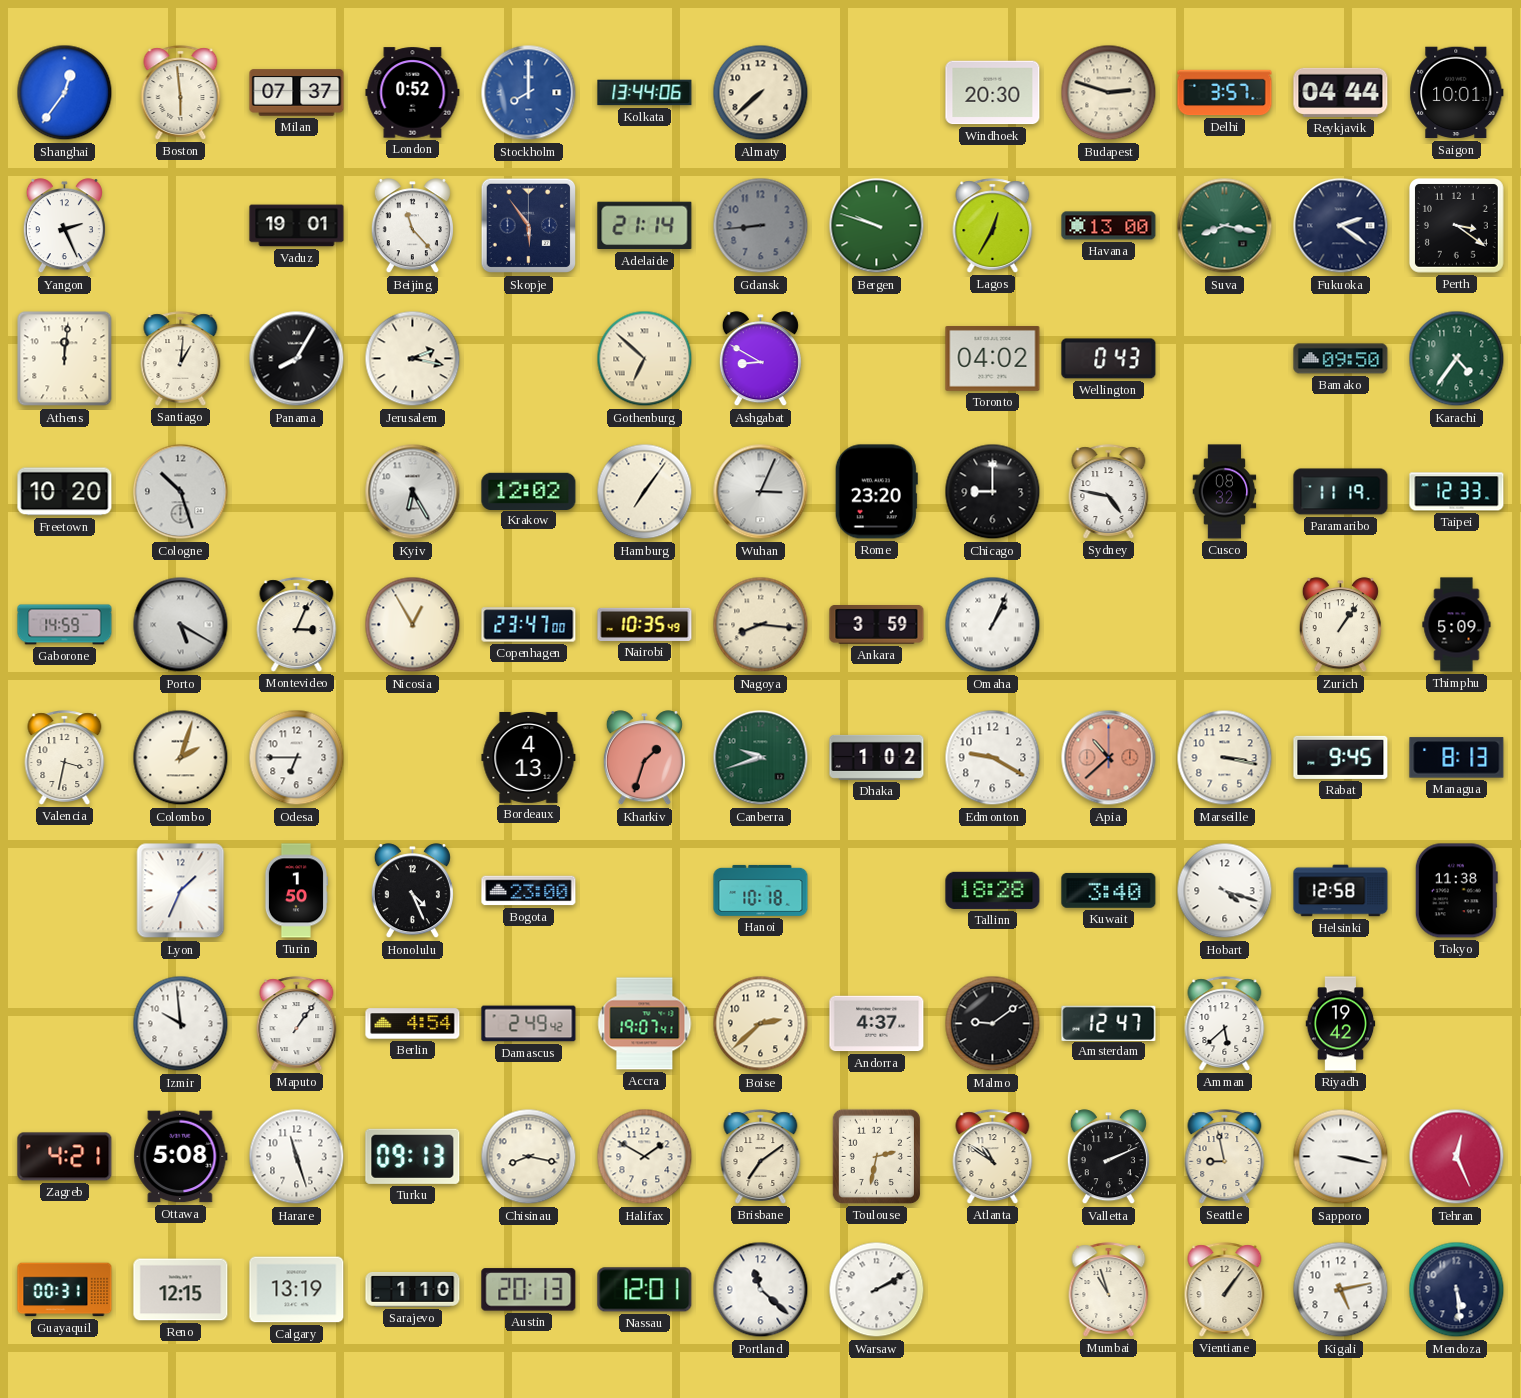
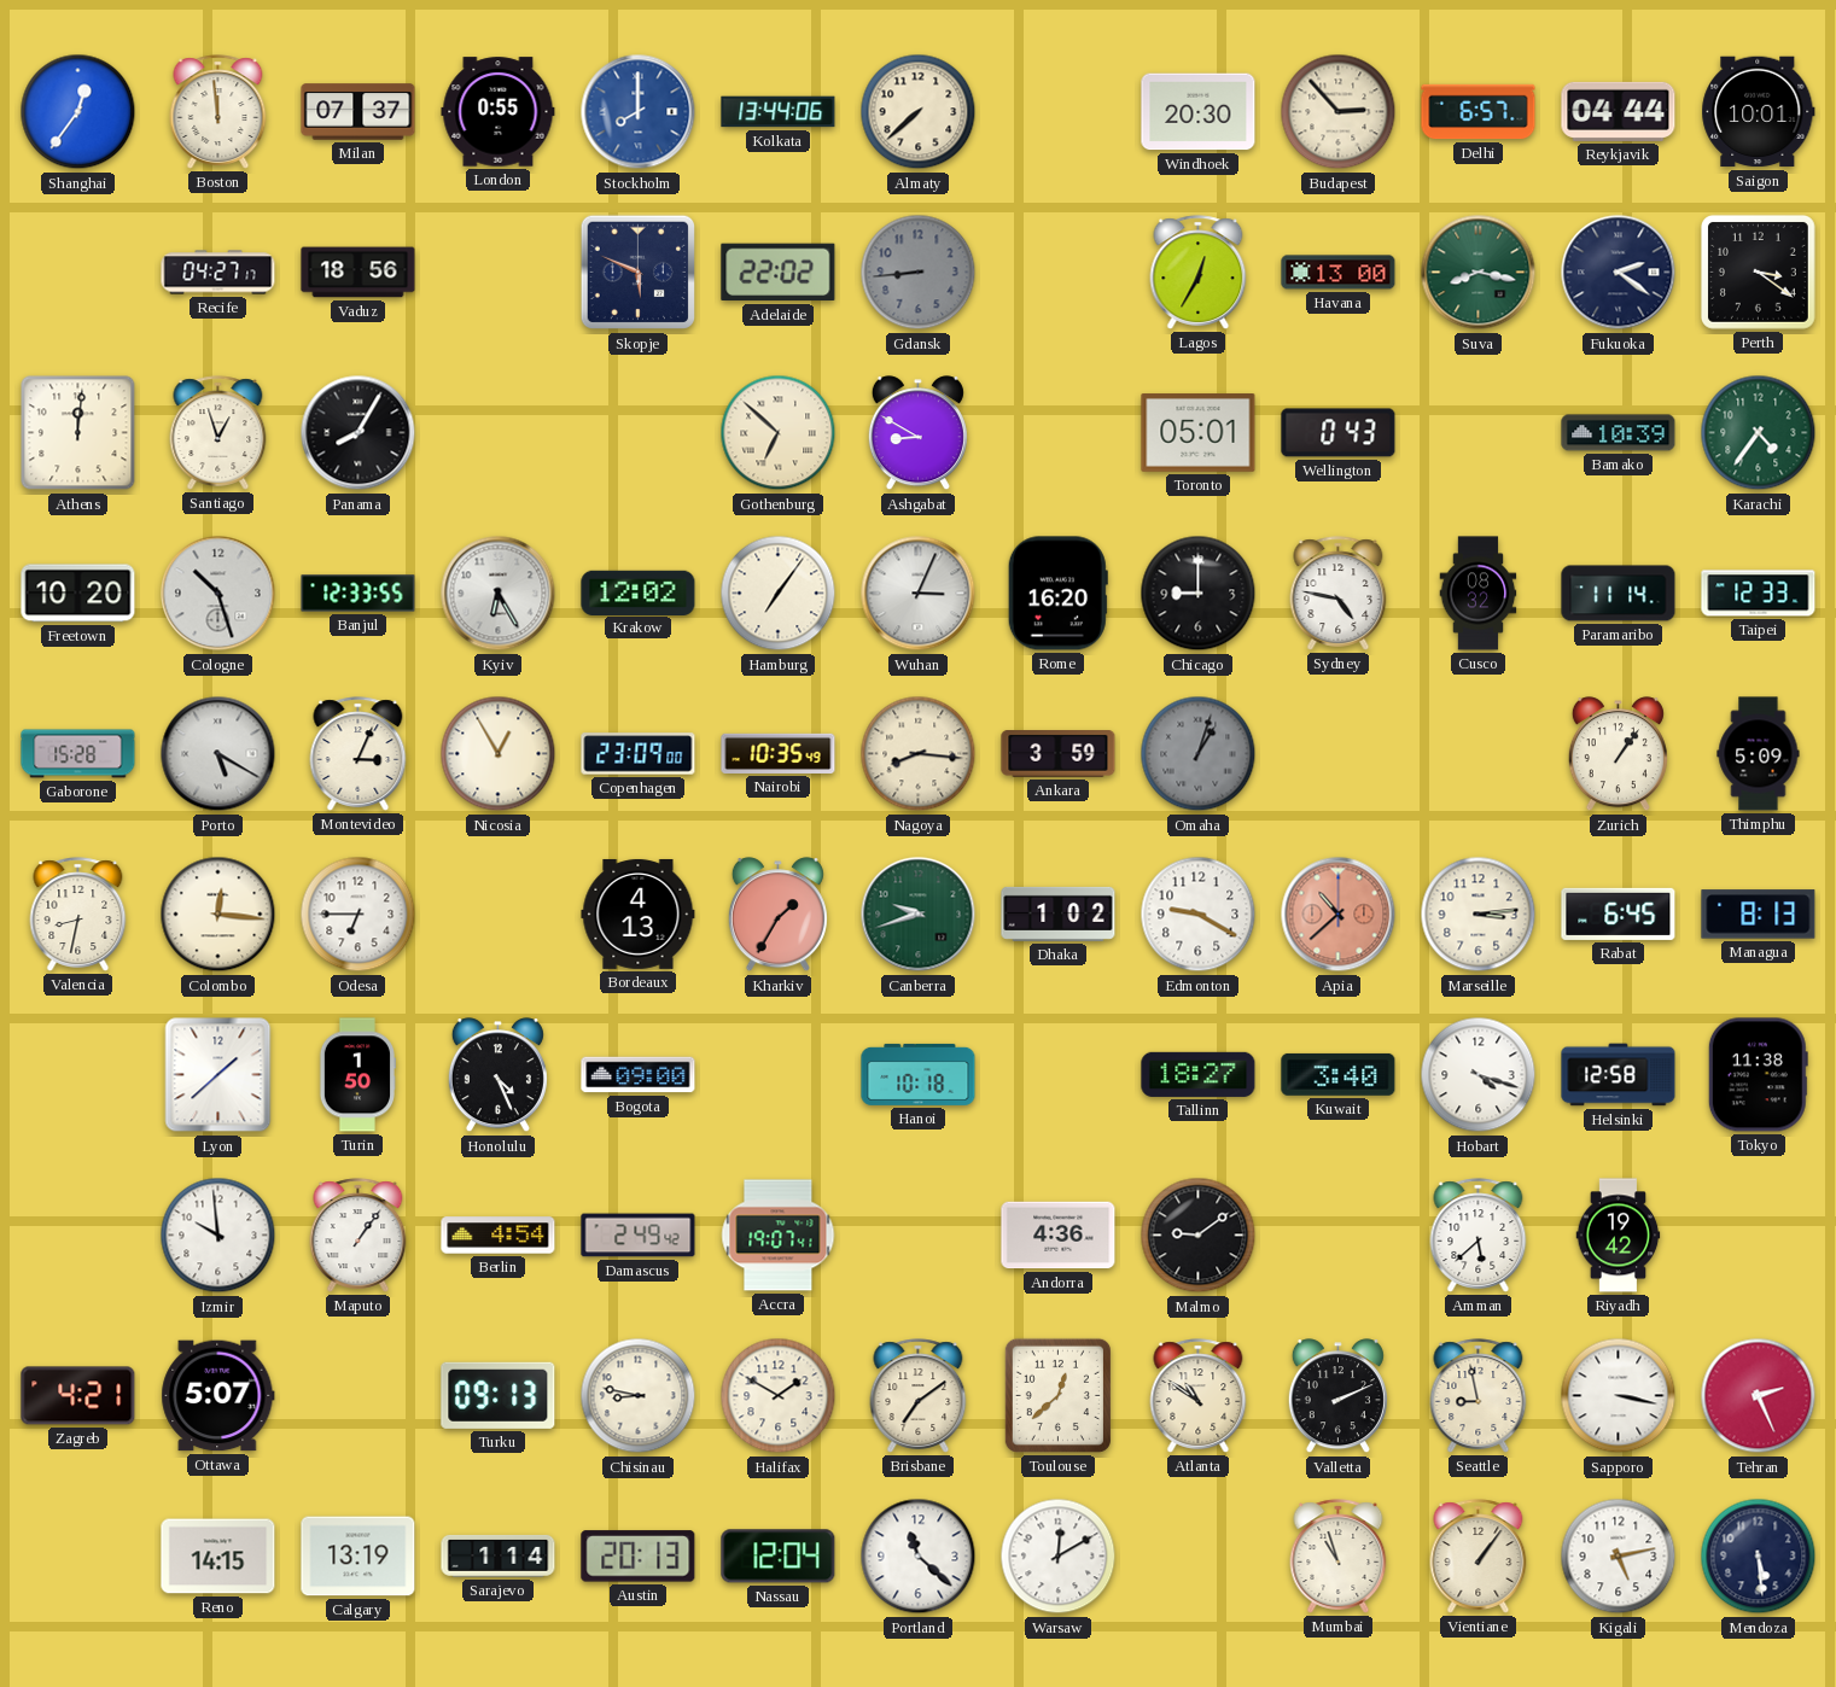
Boston: 5:59 -> 11:59
London: 0:52 -> 0:55
Budapest: 2:48 -> 2:53
Delhi: 3:57 -> 6:57
Yangon: 2:26 -> none
Recife: none -> 04:27
Vaduz: 19:01 -> 18:56
Beijing: 11:23 -> none
Skopje: 5:54 -> 5:49
Adelaide: 21:14 -> 22:02
Bergen: 9:48 -> none
Santiago: 1:01 -> 12:57
Jerusalem: 2:17 -> none
Toronto: 04:02 -> 05:01
Bamako: 09:50 -> 10:39
Banjul: none -> 12:33
Rome: 23:20 -> 16:20
Paramaribo: 11:19 -> 11:14
Gaborone: 14:59 -> 15:28
Copenhagen: 23:47 -> 23:09
Omaha: 1:04 -> 1:03
Omaha dial: white -> grey
Valencia: 3:32 -> 8:32
Colombo: 2:03 -> 12:16
Kharkiv: 1:33 -> 1:35
Marseille: 3:17 -> 3:14
Rabat: 9:45 -> 6:45
Lyon: 1:34 -> 1:38
Bogota: 23:00 -> 09:00
Tallinn: 18:28 -> 18:27
Boise: 2:38 -> none
Andorra: 4:37 -> 4:36
Amsterdam: 12:47 -> none
Ottawa: 5:08 -> 5:07
Harare: 11:27 -> none
Chisinau: 8:17 -> 8:47
Toulouse: 2:32 -> 12:38
Tehran: 12:26 -> 2:26
Guayaquil: 00:31 -> none
Reno: 12:15 -> 14:15
Sarajevo: 1:10 -> 1:14
Nassau: 12:01 -> 12:04
Warsaw: 2:10 -> 12:10
